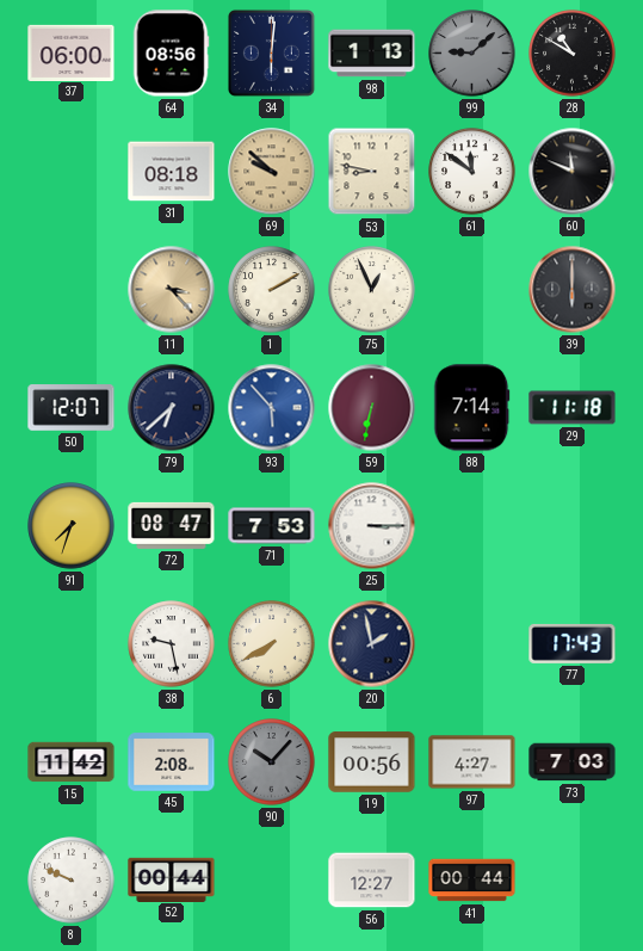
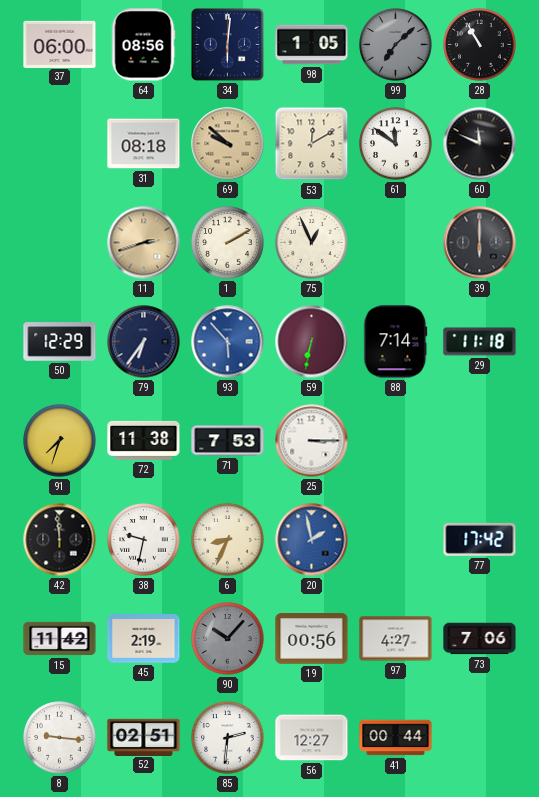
98: 1:13 -> 1:05
99: 9:08 -> 7:08
28: 10:50 -> 10:55
53: 8:47 -> 12:10
11: 3:23 -> 2:42
50: 12:07 -> 12:29
79: 6:38 -> 6:36
72: 08:47 -> 11:38
42: none -> 11:59
38: 9:28 -> 9:32
6: 7:40 -> 8:34
20 dial: navy -> blue
77: 17:43 -> 17:42
45: 2:08 -> 2:19
73: 7:03 -> 7:06
8: 9:49 -> 9:16
52: 00:44 -> 02:51
85: none -> 2:31
